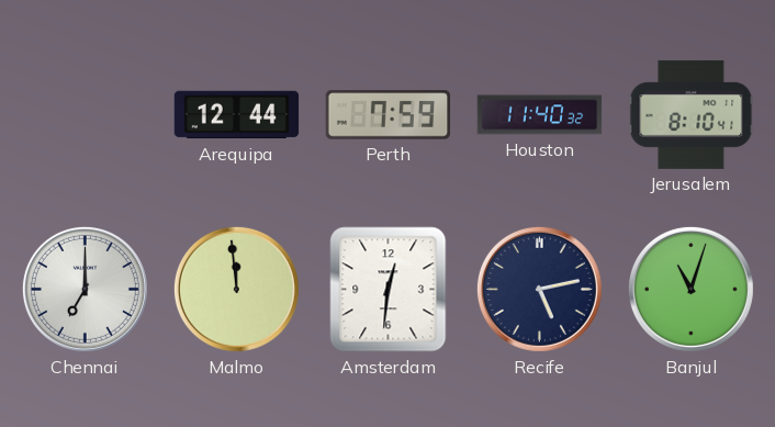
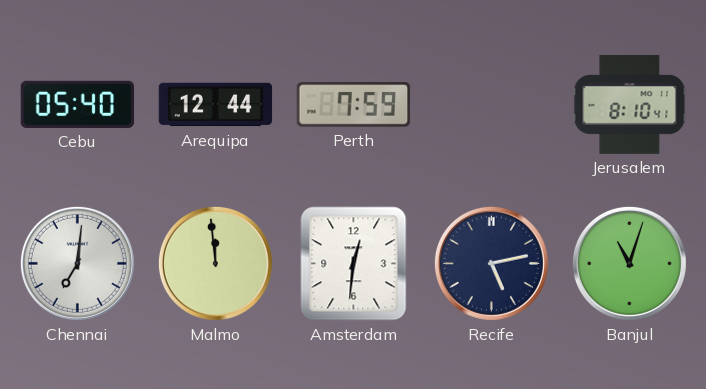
Cebu: none -> 05:40
Houston: 11:40 -> none
Chennai: 7:00 -> 7:01
